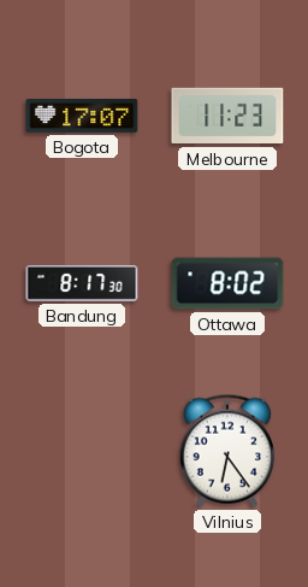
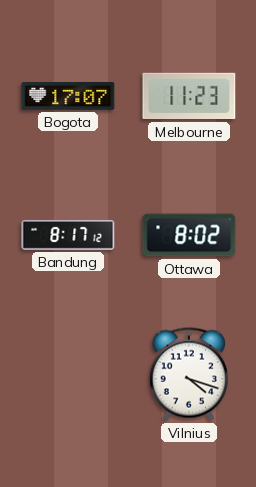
Bandung: 8:17:30 -> 8:17:12
Vilnius: 6:24 -> 4:18
